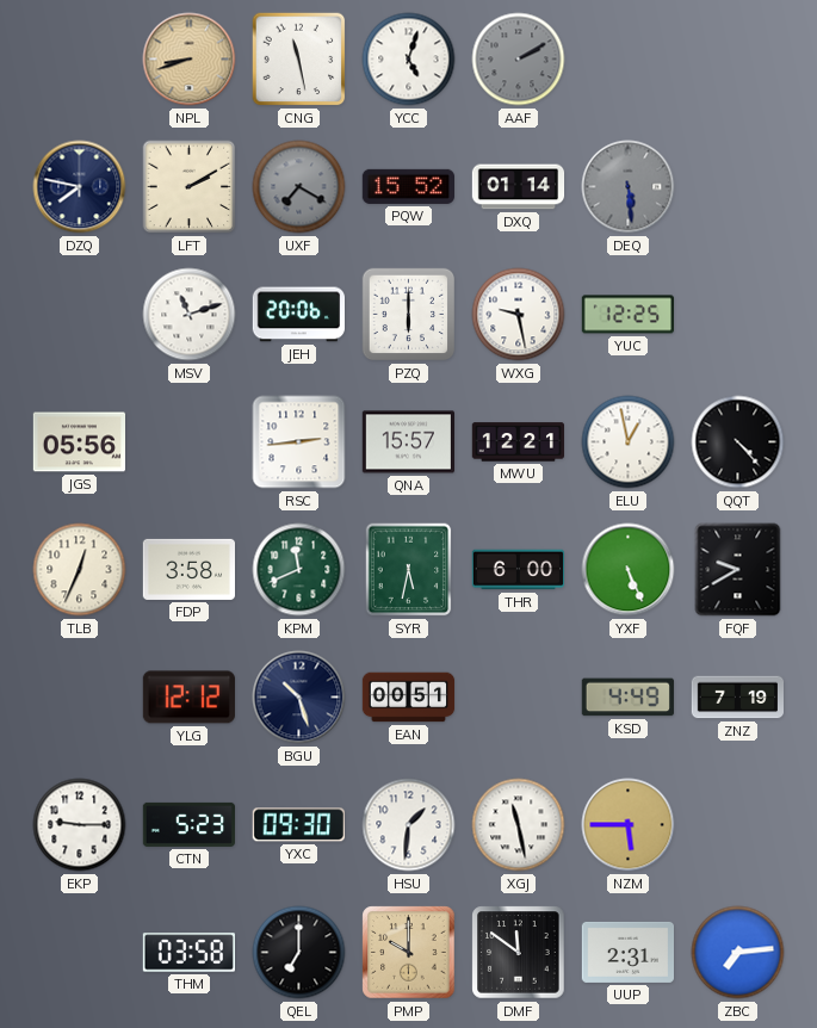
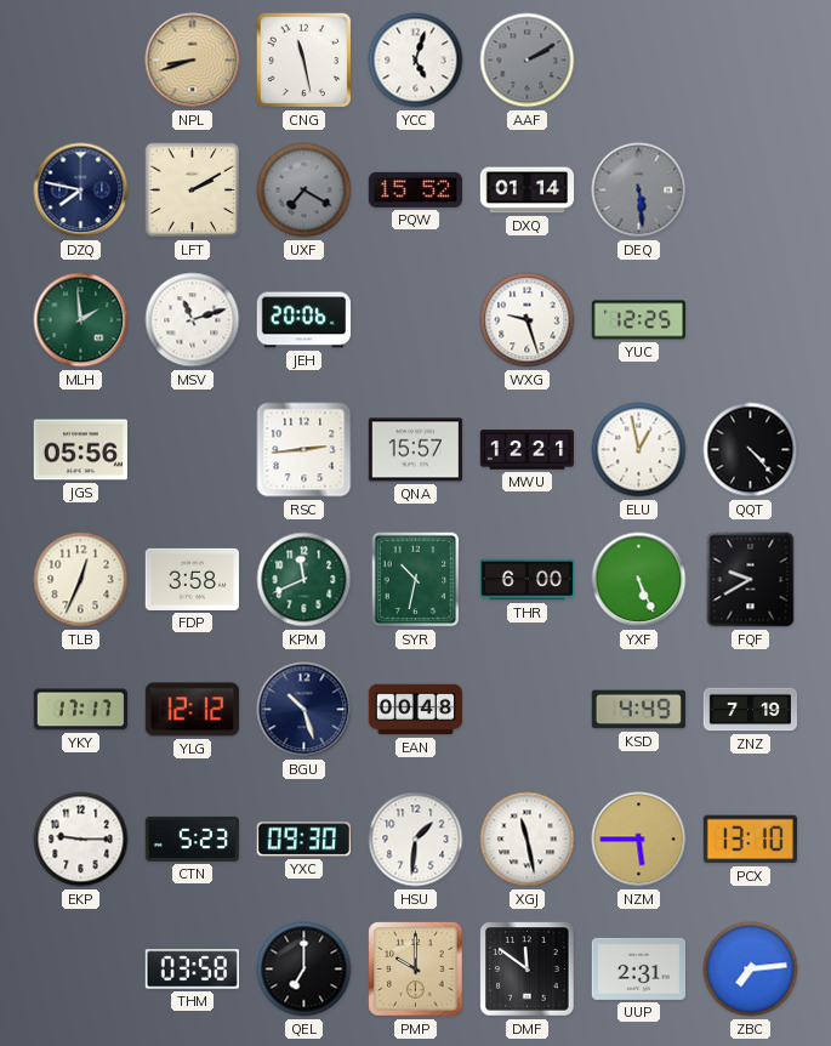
MLH: none -> 1:59
PZQ: 6:00 -> none
WXG: 9:28 -> 9:27
SYR: 5:32 -> 10:32
YKY: none -> 17:17
EAN: 00:51 -> 00:48
PCX: none -> 13:10
